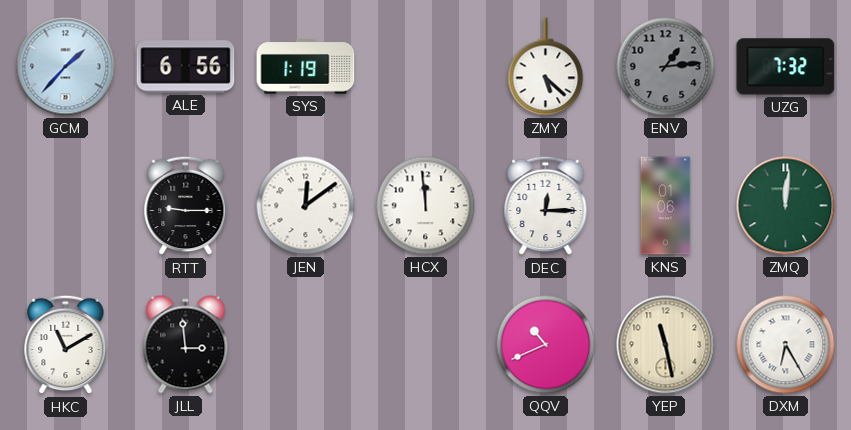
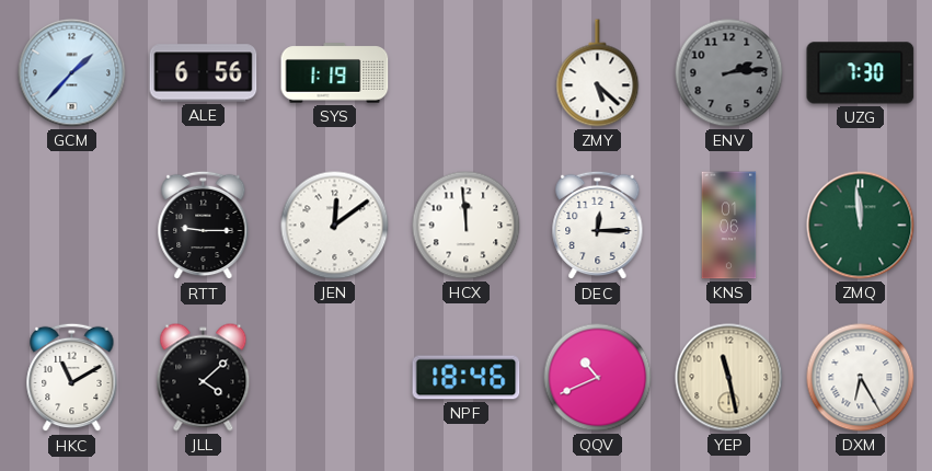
ENV: 1:14 -> 2:14
UZG: 7:32 -> 7:30
ZMQ: 12:01 -> 11:59
JLL: 2:59 -> 4:08
NPF: none -> 18:46
